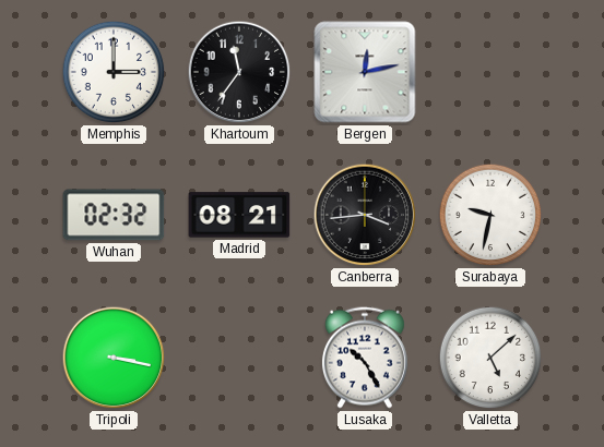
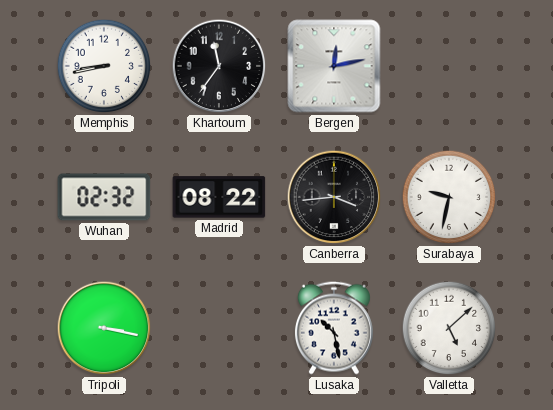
Memphis: 3:00 -> 8:43
Madrid: 08:21 -> 08:22
Lusaka: 10:25 -> 10:28
